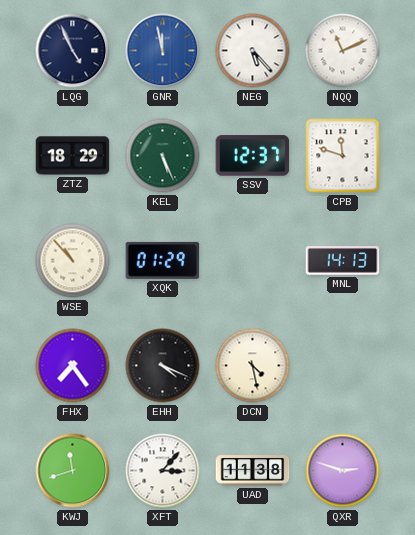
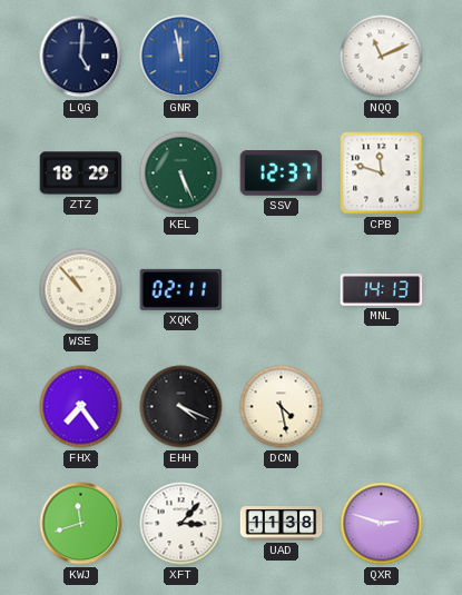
LQG: 4:56 -> 5:01
NEG: 5:23 -> none
XQK: 01:29 -> 02:11
